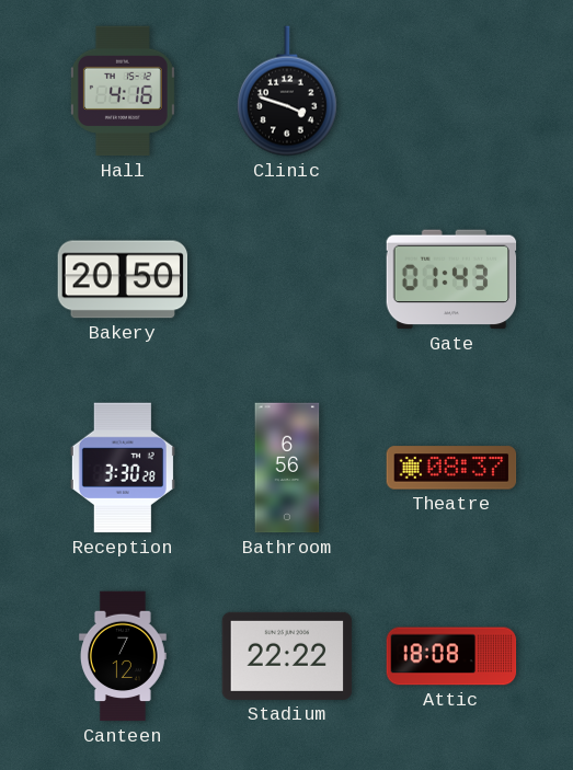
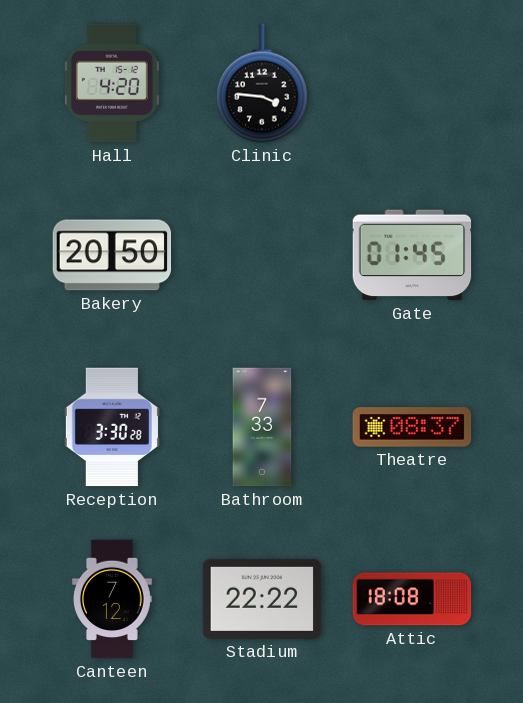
Hall: 4:16 -> 4:20
Clinic: 3:48 -> 3:46
Gate: 01:43 -> 01:45
Bathroom: 6:56 -> 7:33
